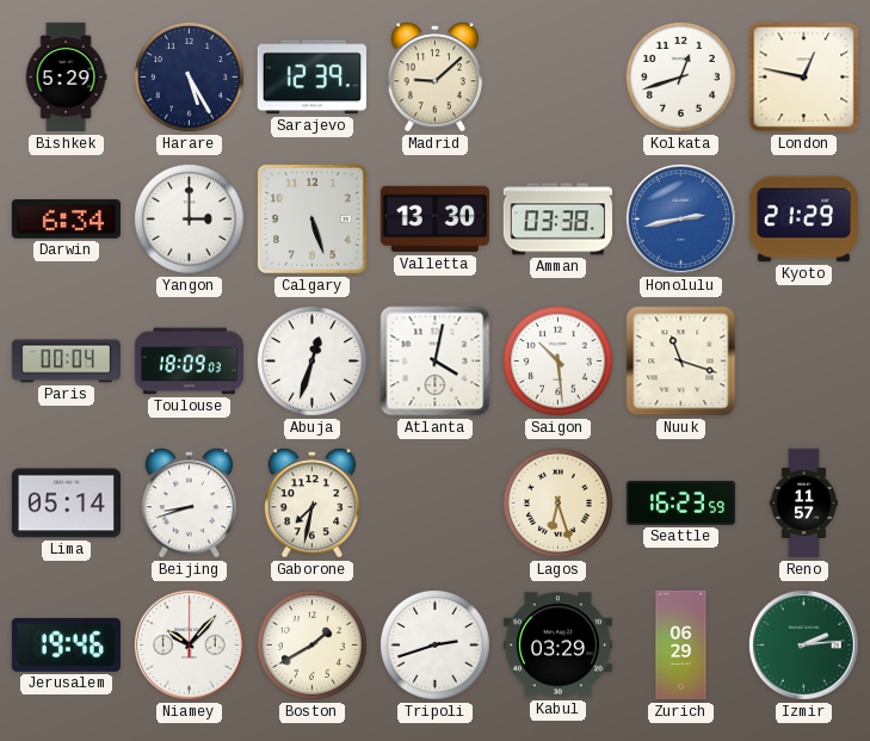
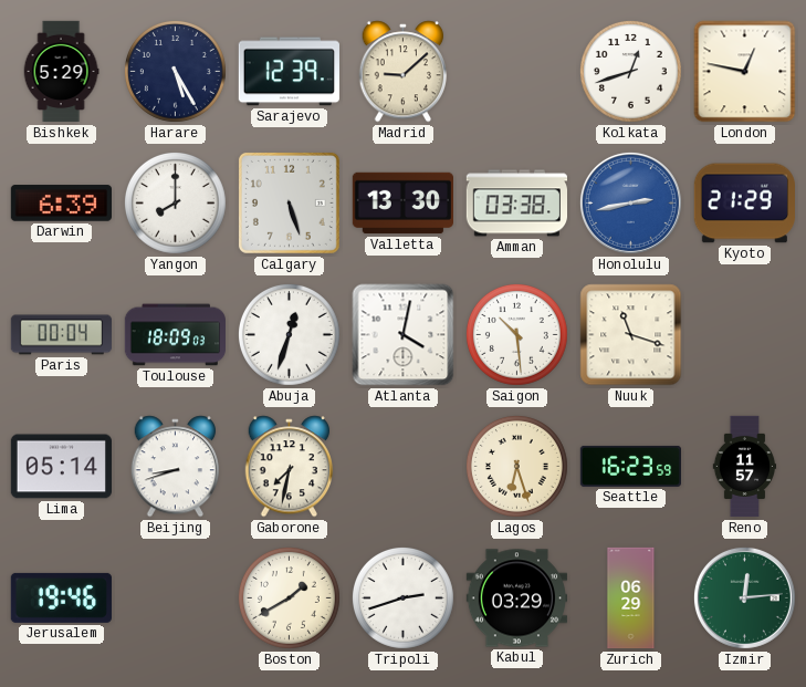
Darwin: 6:34 -> 6:39
Yangon: 3:00 -> 8:00
Niamey: 10:07 -> none
Izmir: 2:14 -> 12:14
